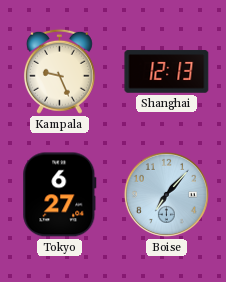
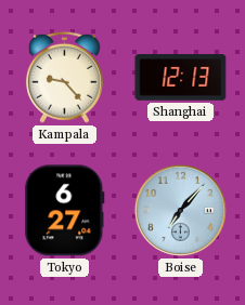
Kampala: 9:26 -> 9:23
